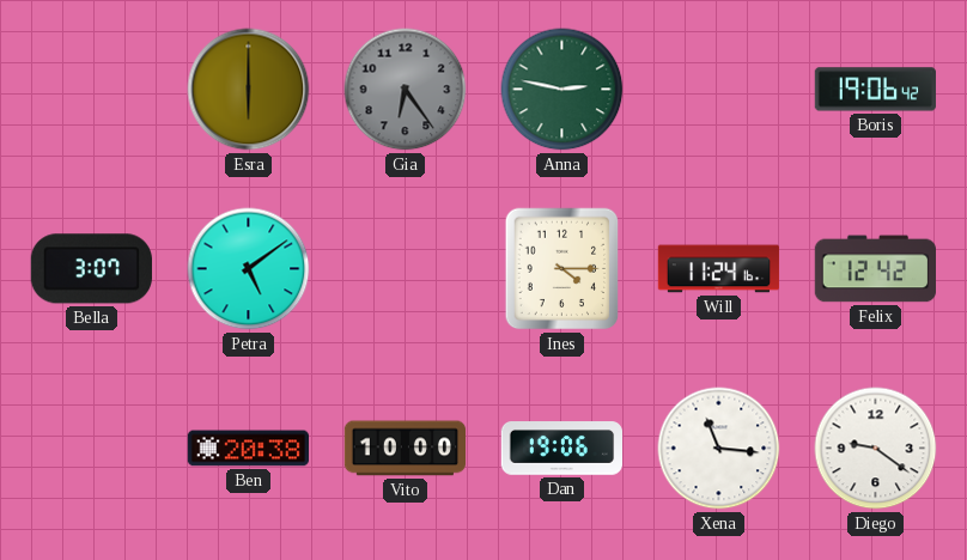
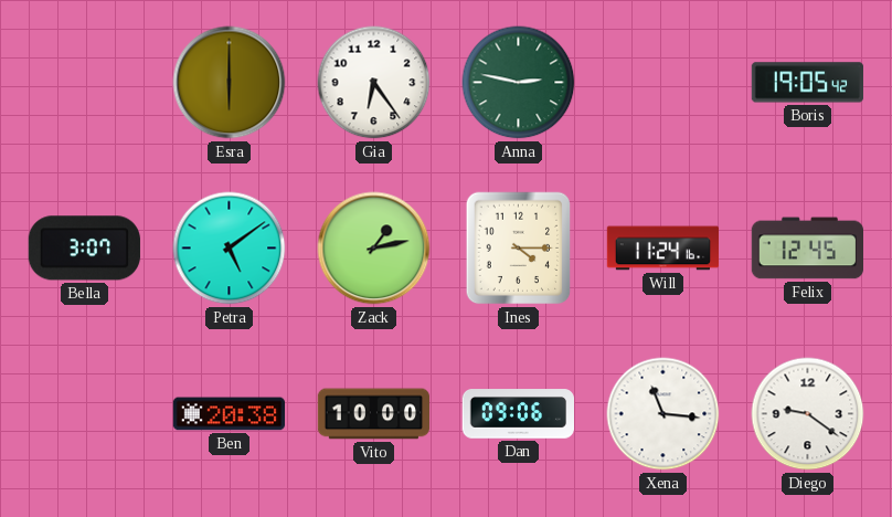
Gia dial: grey -> white
Boris: 19:06 -> 19:05
Zack: none -> 1:13
Felix: 12:42 -> 12:45
Dan: 19:06 -> 09:06
